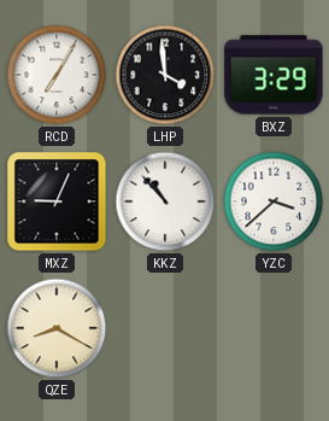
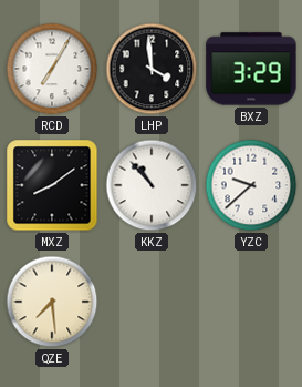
MXZ: 9:04 -> 8:09
YZC: 3:38 -> 9:38
QZE: 8:20 -> 7:29
